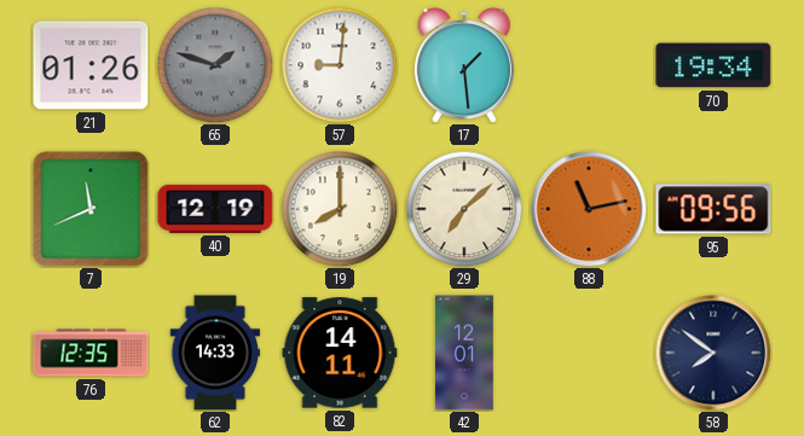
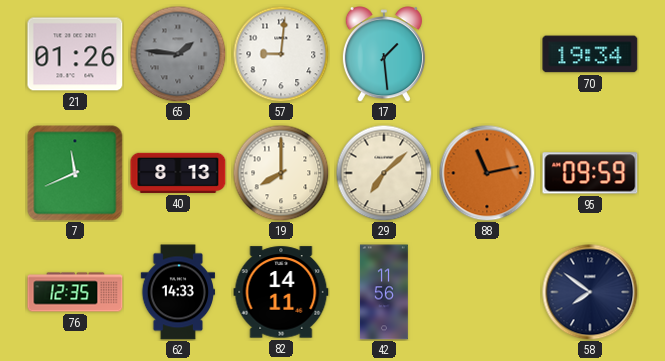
65: 1:48 -> 1:46
40: 12:19 -> 8:13
95: 09:56 -> 09:59
42: 12:01 -> 11:56
